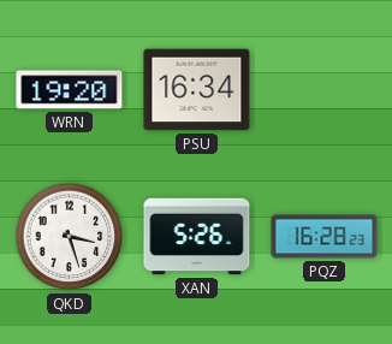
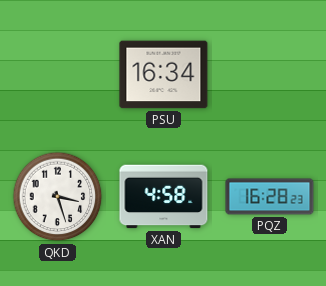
WRN: 19:20 -> none
XAN: 5:26 -> 4:58
